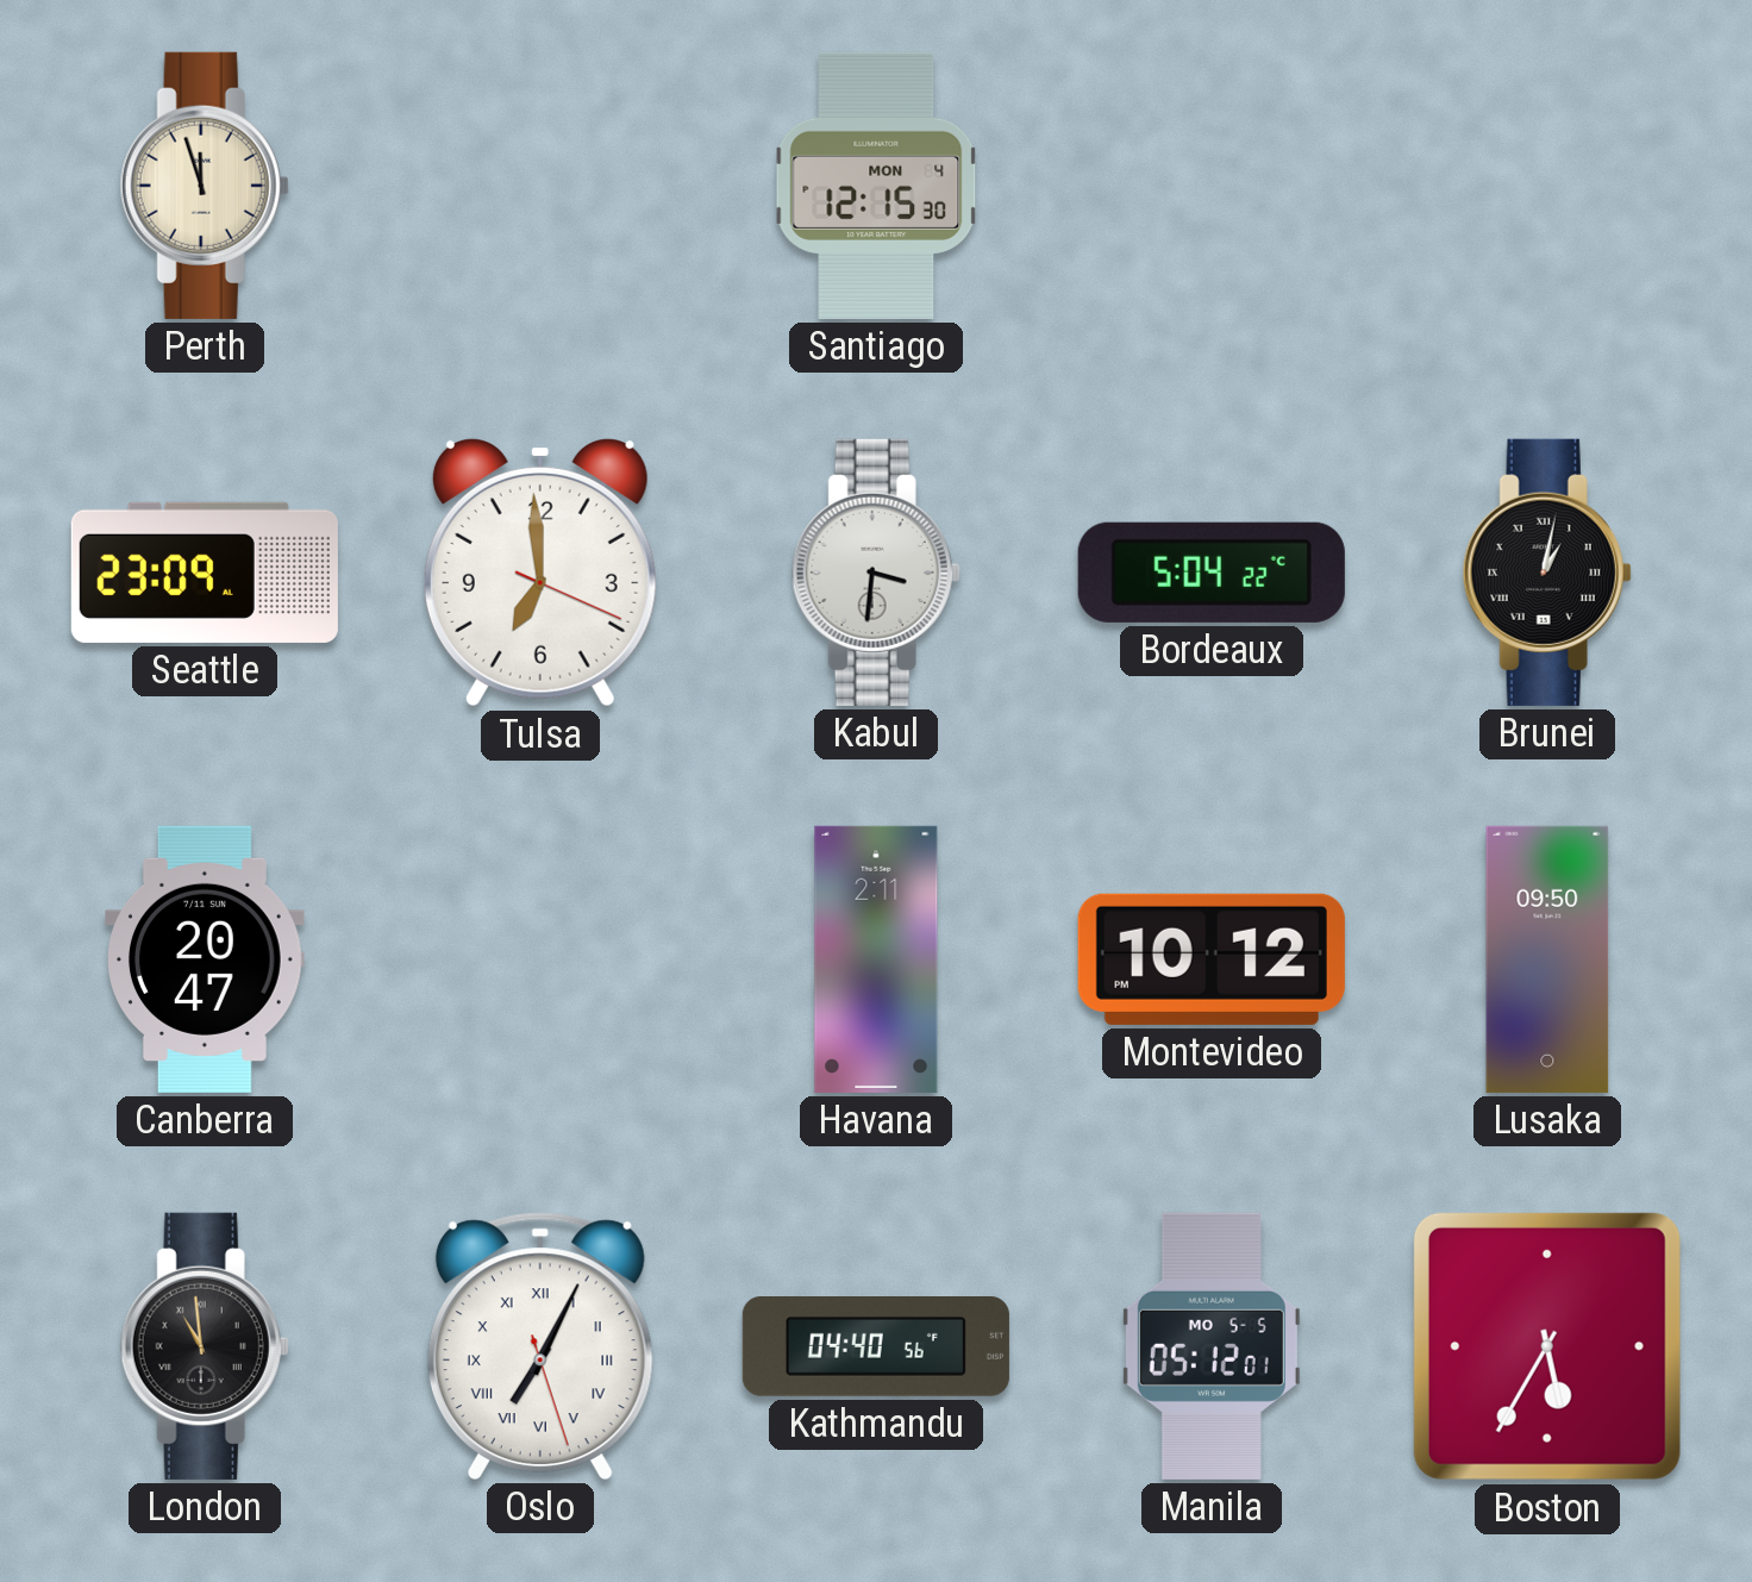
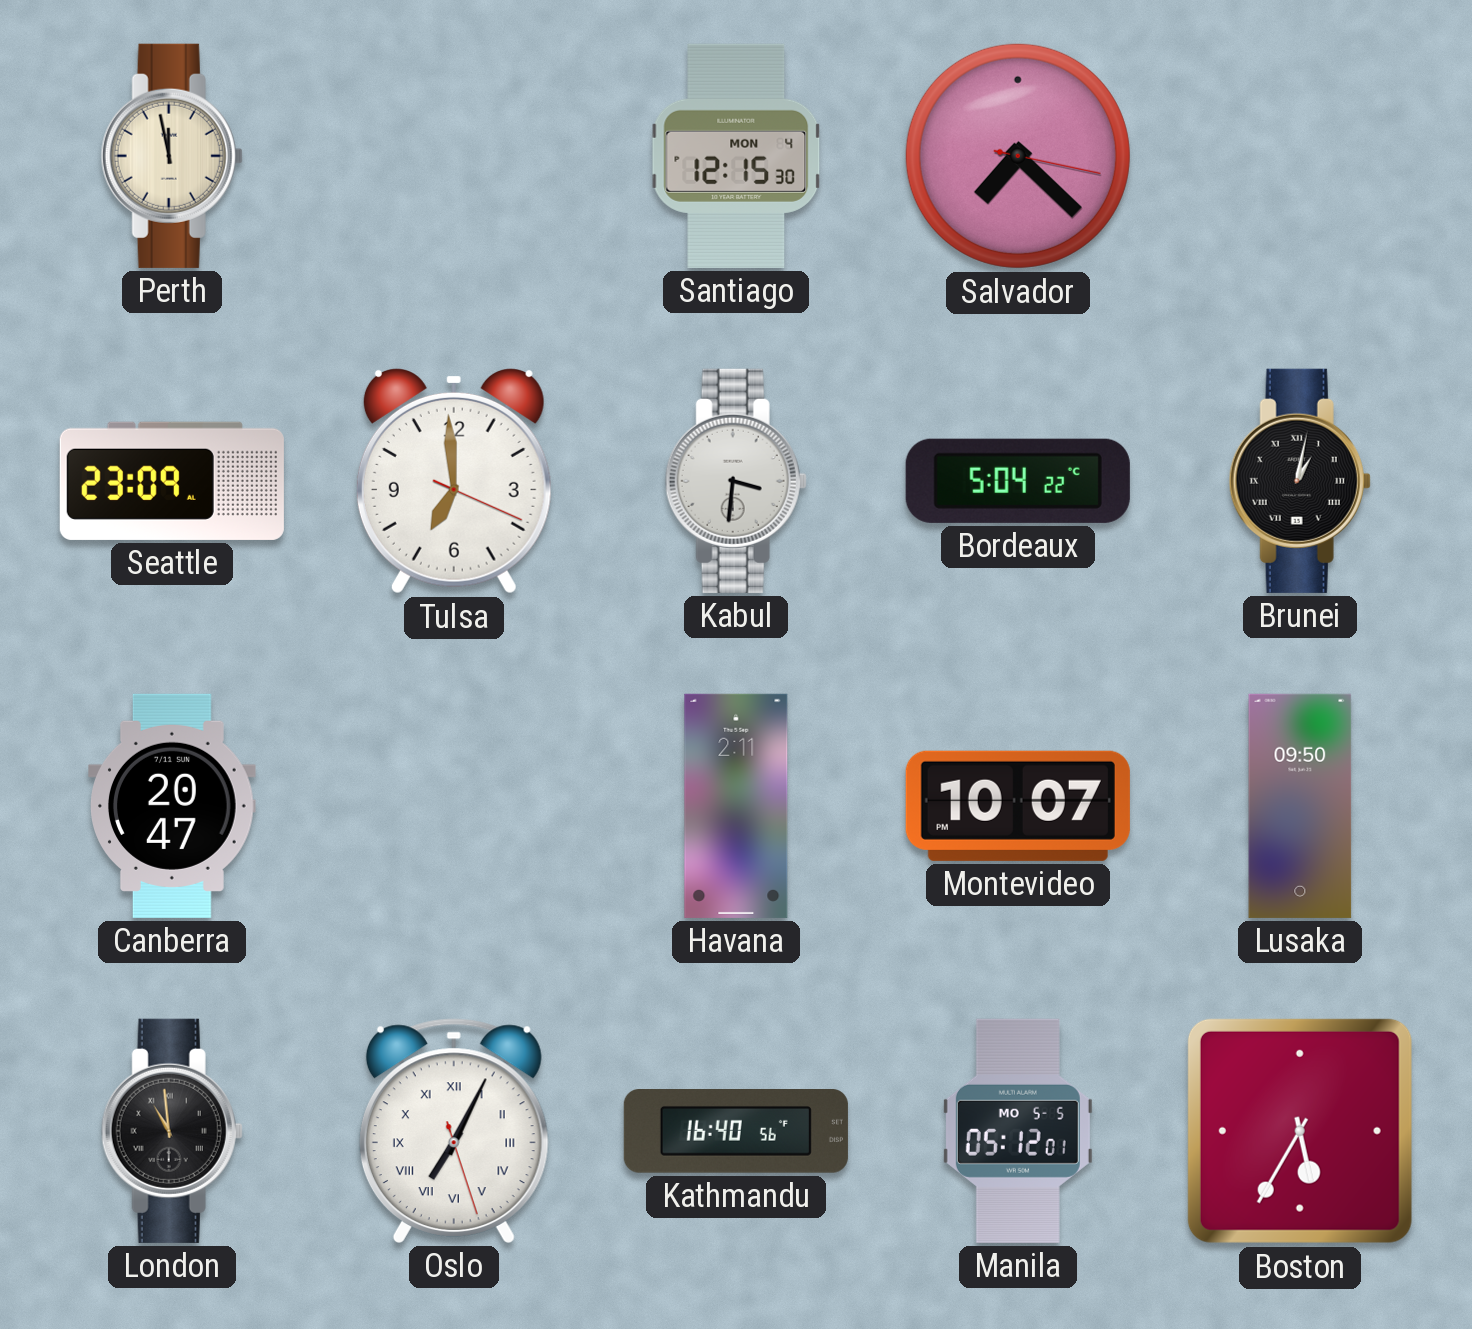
Perth: 11:57 -> 11:58
Salvador: none -> 7:22
Montevideo: 10:12 -> 10:07
Kathmandu: 04:40 -> 16:40
